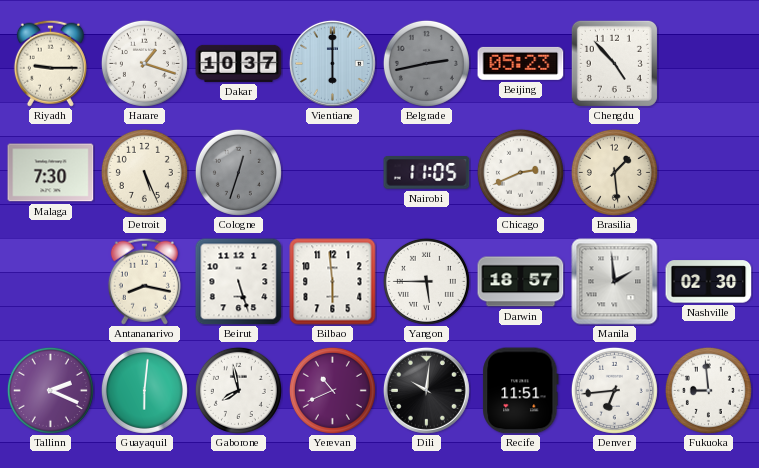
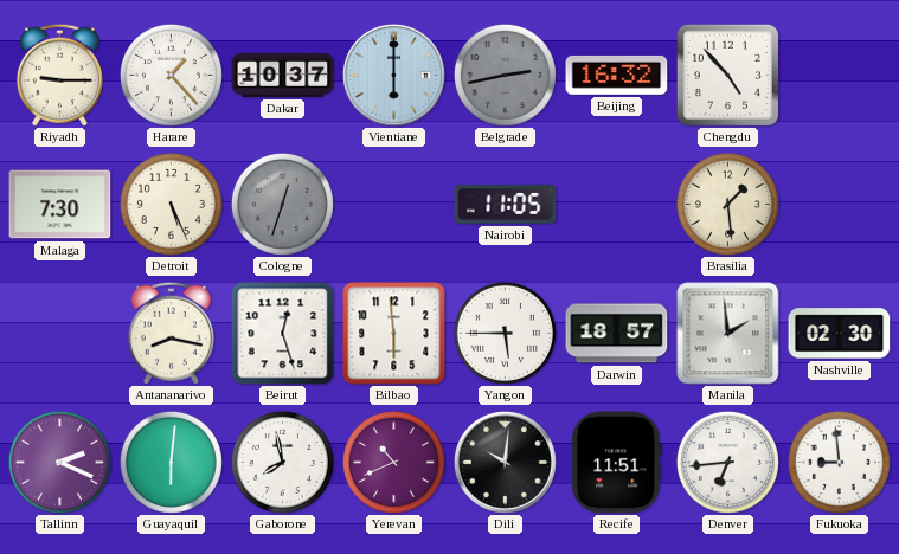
Harare: 1:18 -> 1:23
Beijing: 05:23 -> 16:32
Chicago: 2:41 -> none
Beirut: 5:27 -> 12:27
